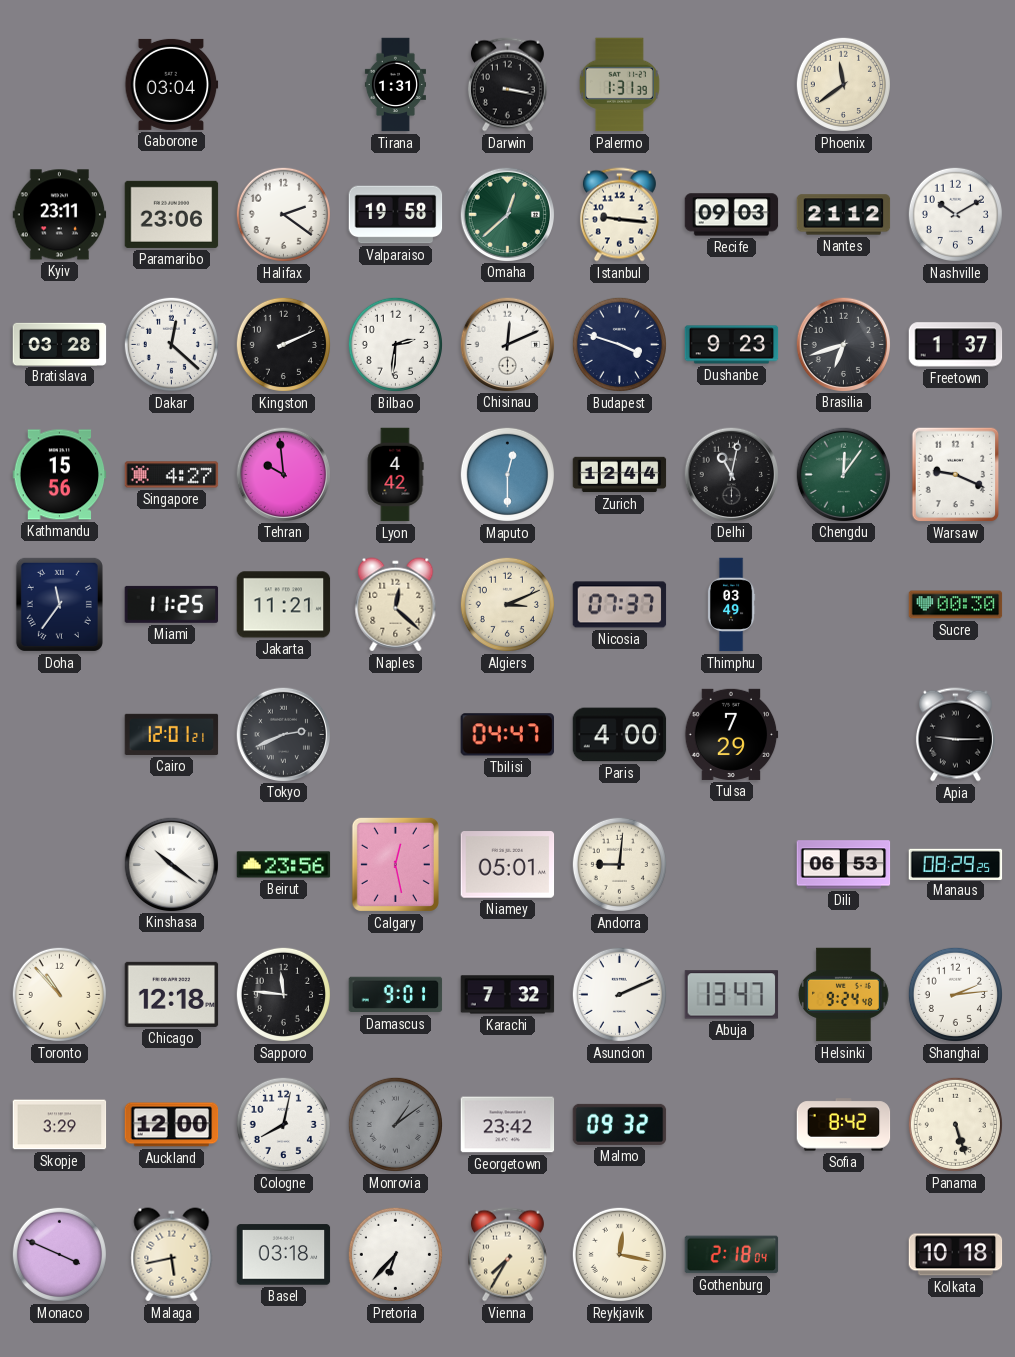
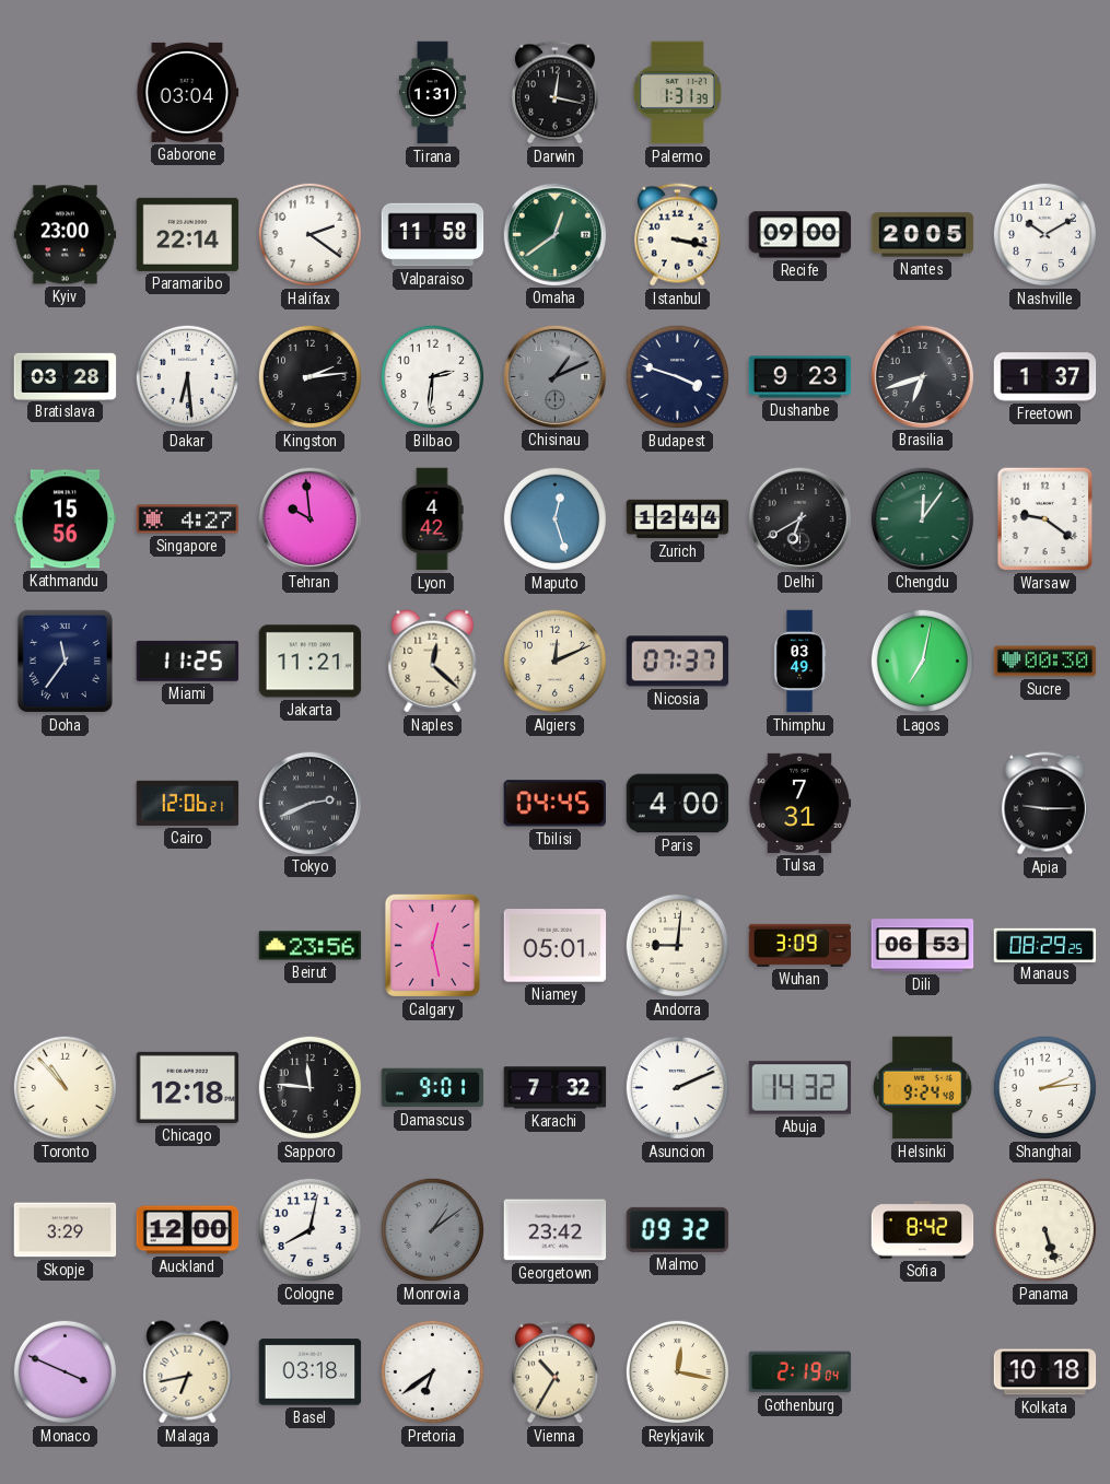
Darwin: 3:17 -> 12:17
Phoenix: 11:39 -> none
Kyiv: 23:11 -> 23:00
Paramaribo: 23:06 -> 22:14
Valparaiso: 19:58 -> 11:58
Omaha: 12:38 -> 12:39
Istanbul: 9:16 -> 3:17
Recife: 09:03 -> 09:00
Nantes: 21:12 -> 20:05
Dakar: 12:22 -> 6:29
Kingston: 2:11 -> 2:14
Chisinau: 12:11 -> 1:11
Chisinau dial: white -> grey
Maputo: 12:30 -> 12:27
Delhi: 11:02 -> 6:40
Warsaw: 9:19 -> 9:21
Algiers: 3:11 -> 12:11
Lagos: none -> 7:02
Cairo: 12:01 -> 12:06
Tbilisi: 04:47 -> 04:45
Tulsa: 7:29 -> 7:31
Kinshasa: 10:21 -> none
Wuhan: none -> 3:09
Abuja: 13:47 -> 14:32
Malaga: 5:43 -> 6:43
Pretoria: 6:37 -> 6:39
Vienna: 7:35 -> 10:35
Gothenburg: 2:18 -> 2:19
